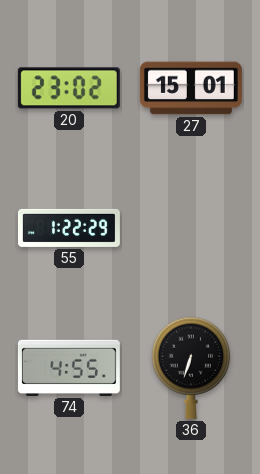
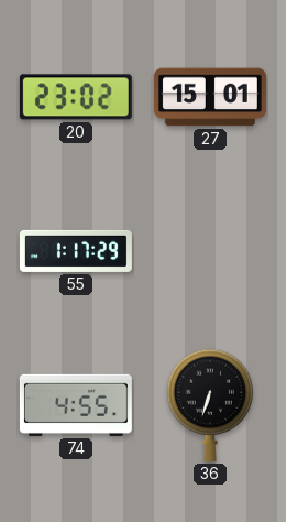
55: 1:22 -> 1:17
